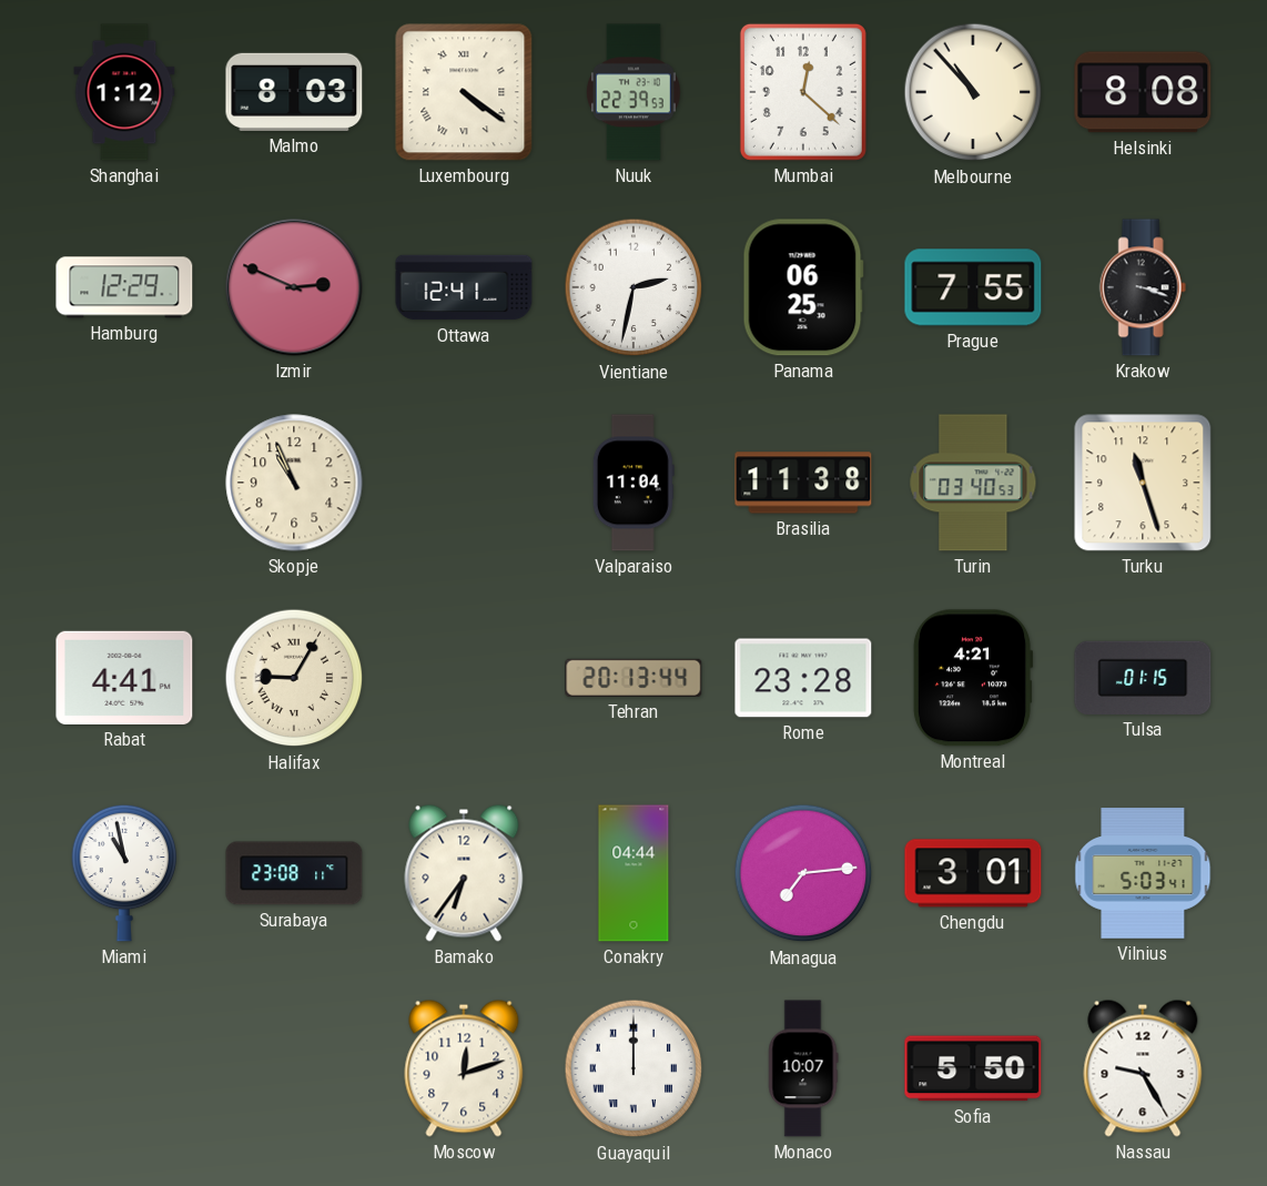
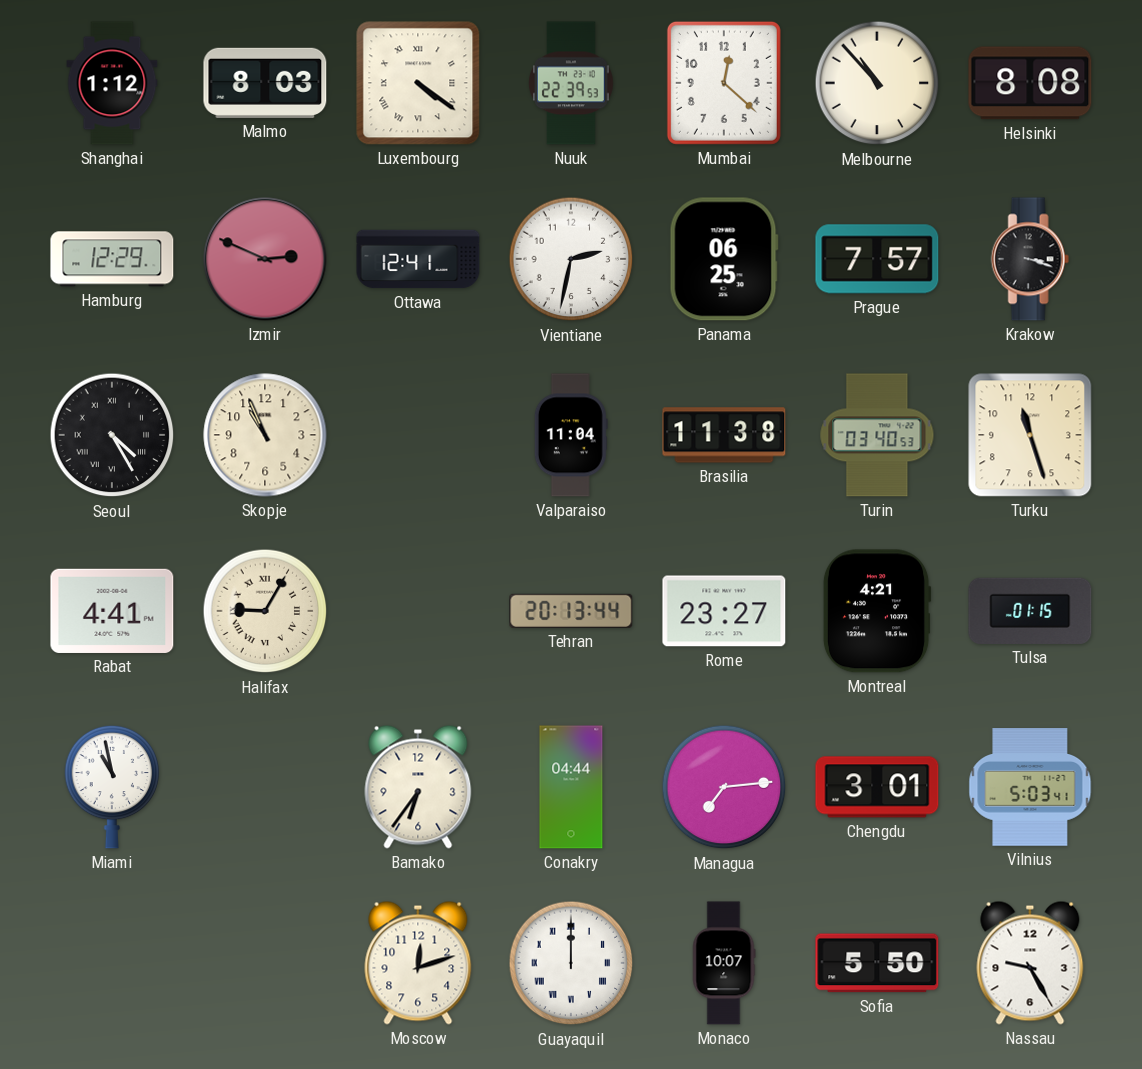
Prague: 7:55 -> 7:57
Seoul: none -> 4:25
Rome: 23:28 -> 23:27
Surabaya: 23:08 -> none
